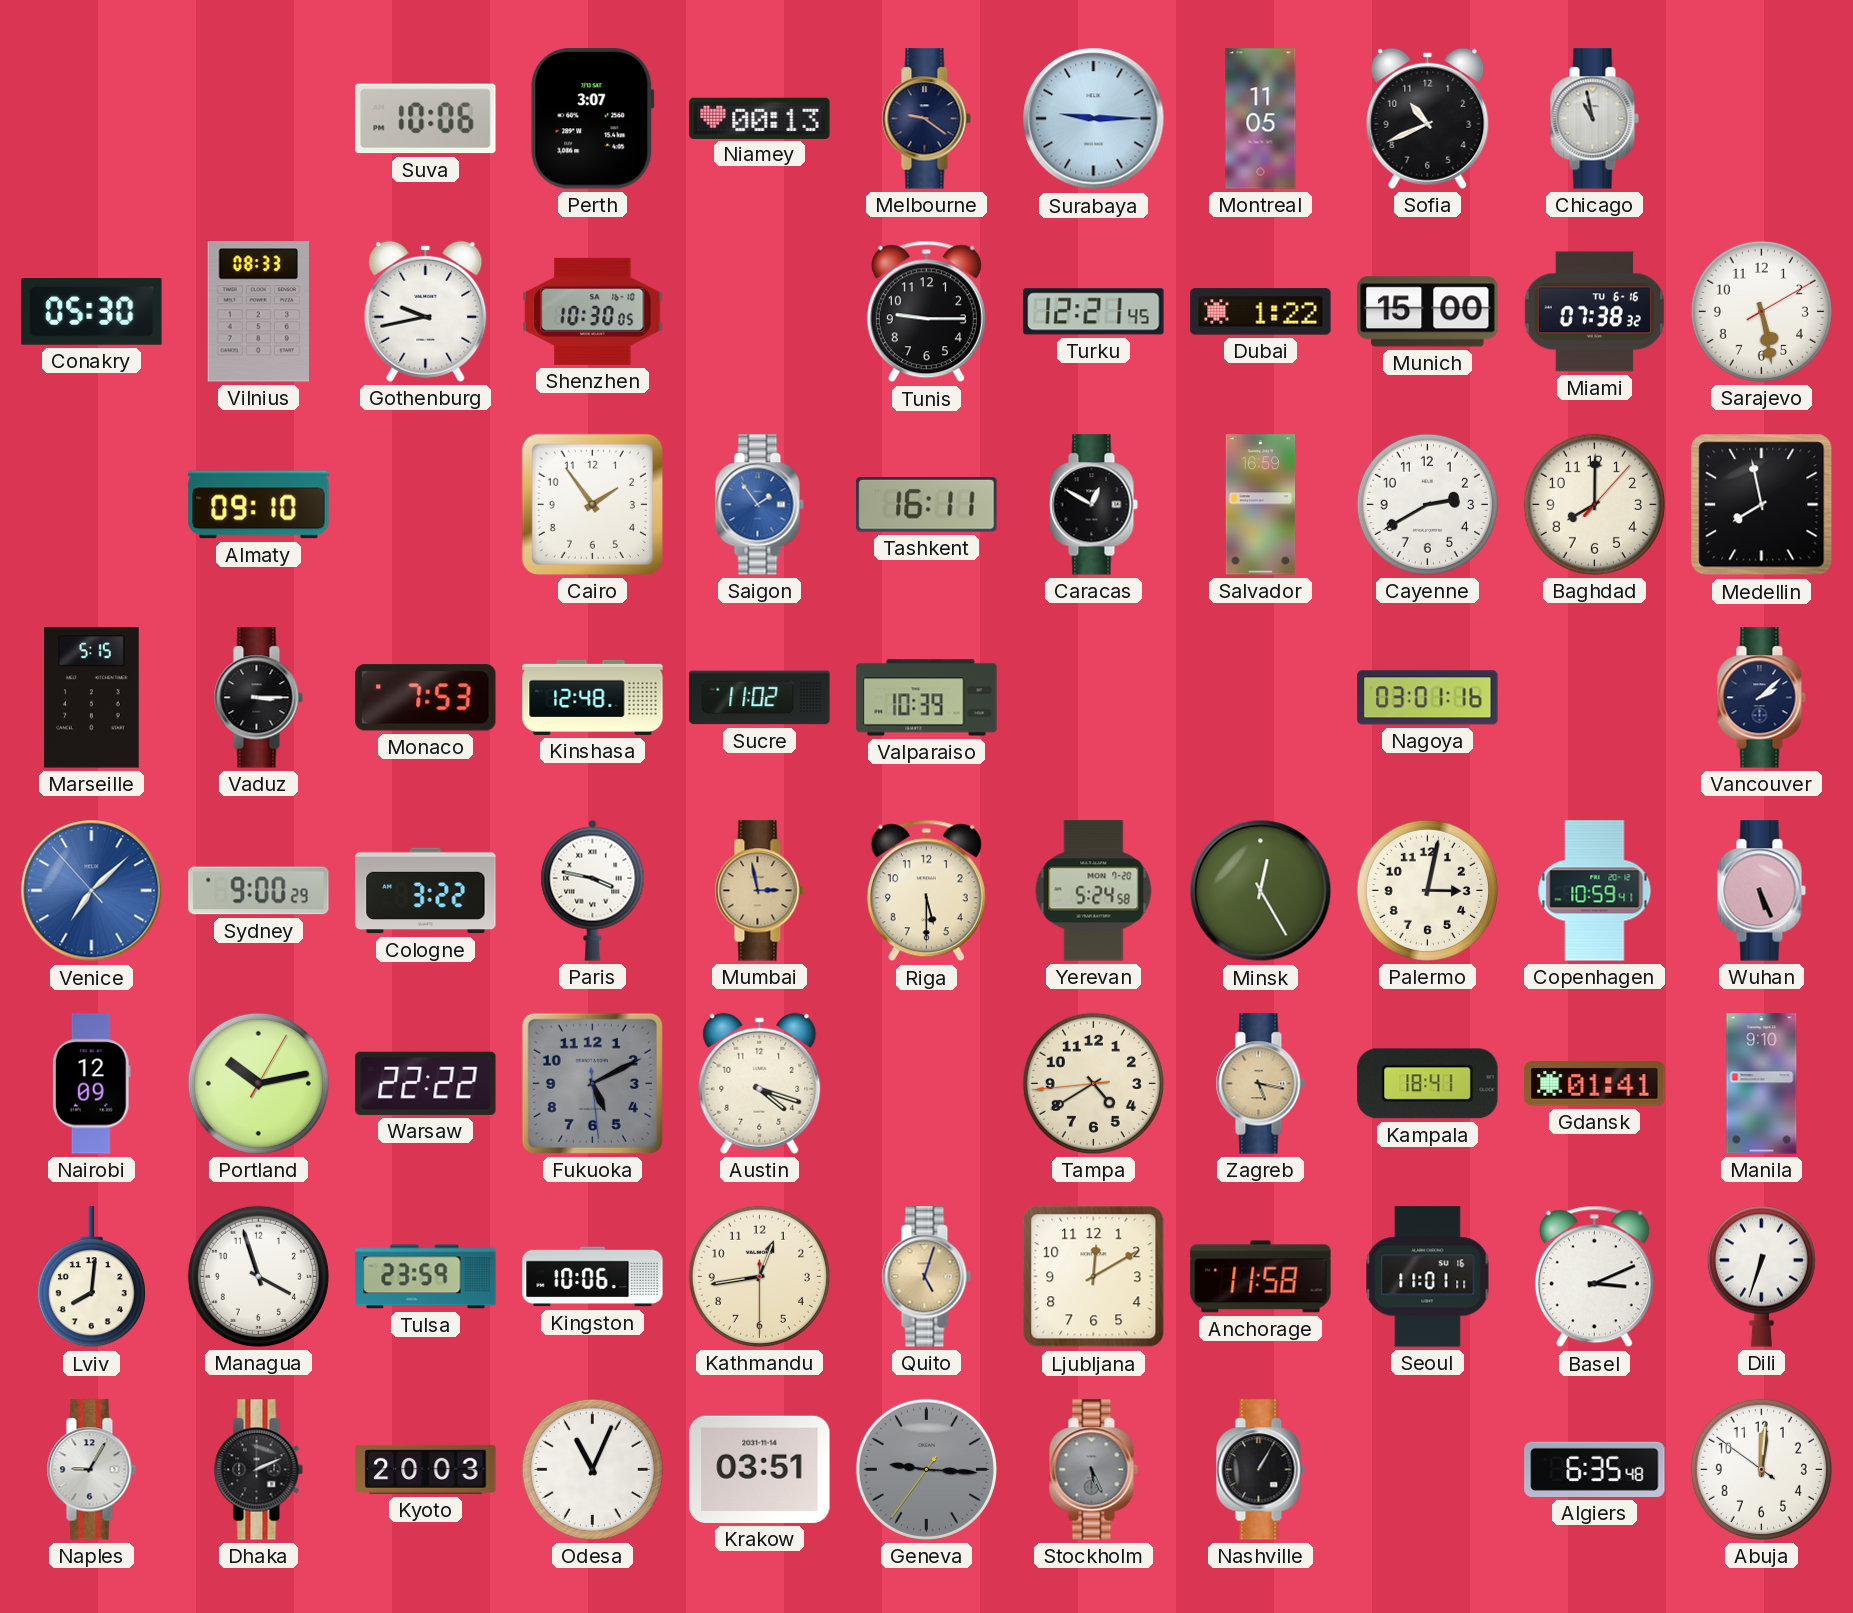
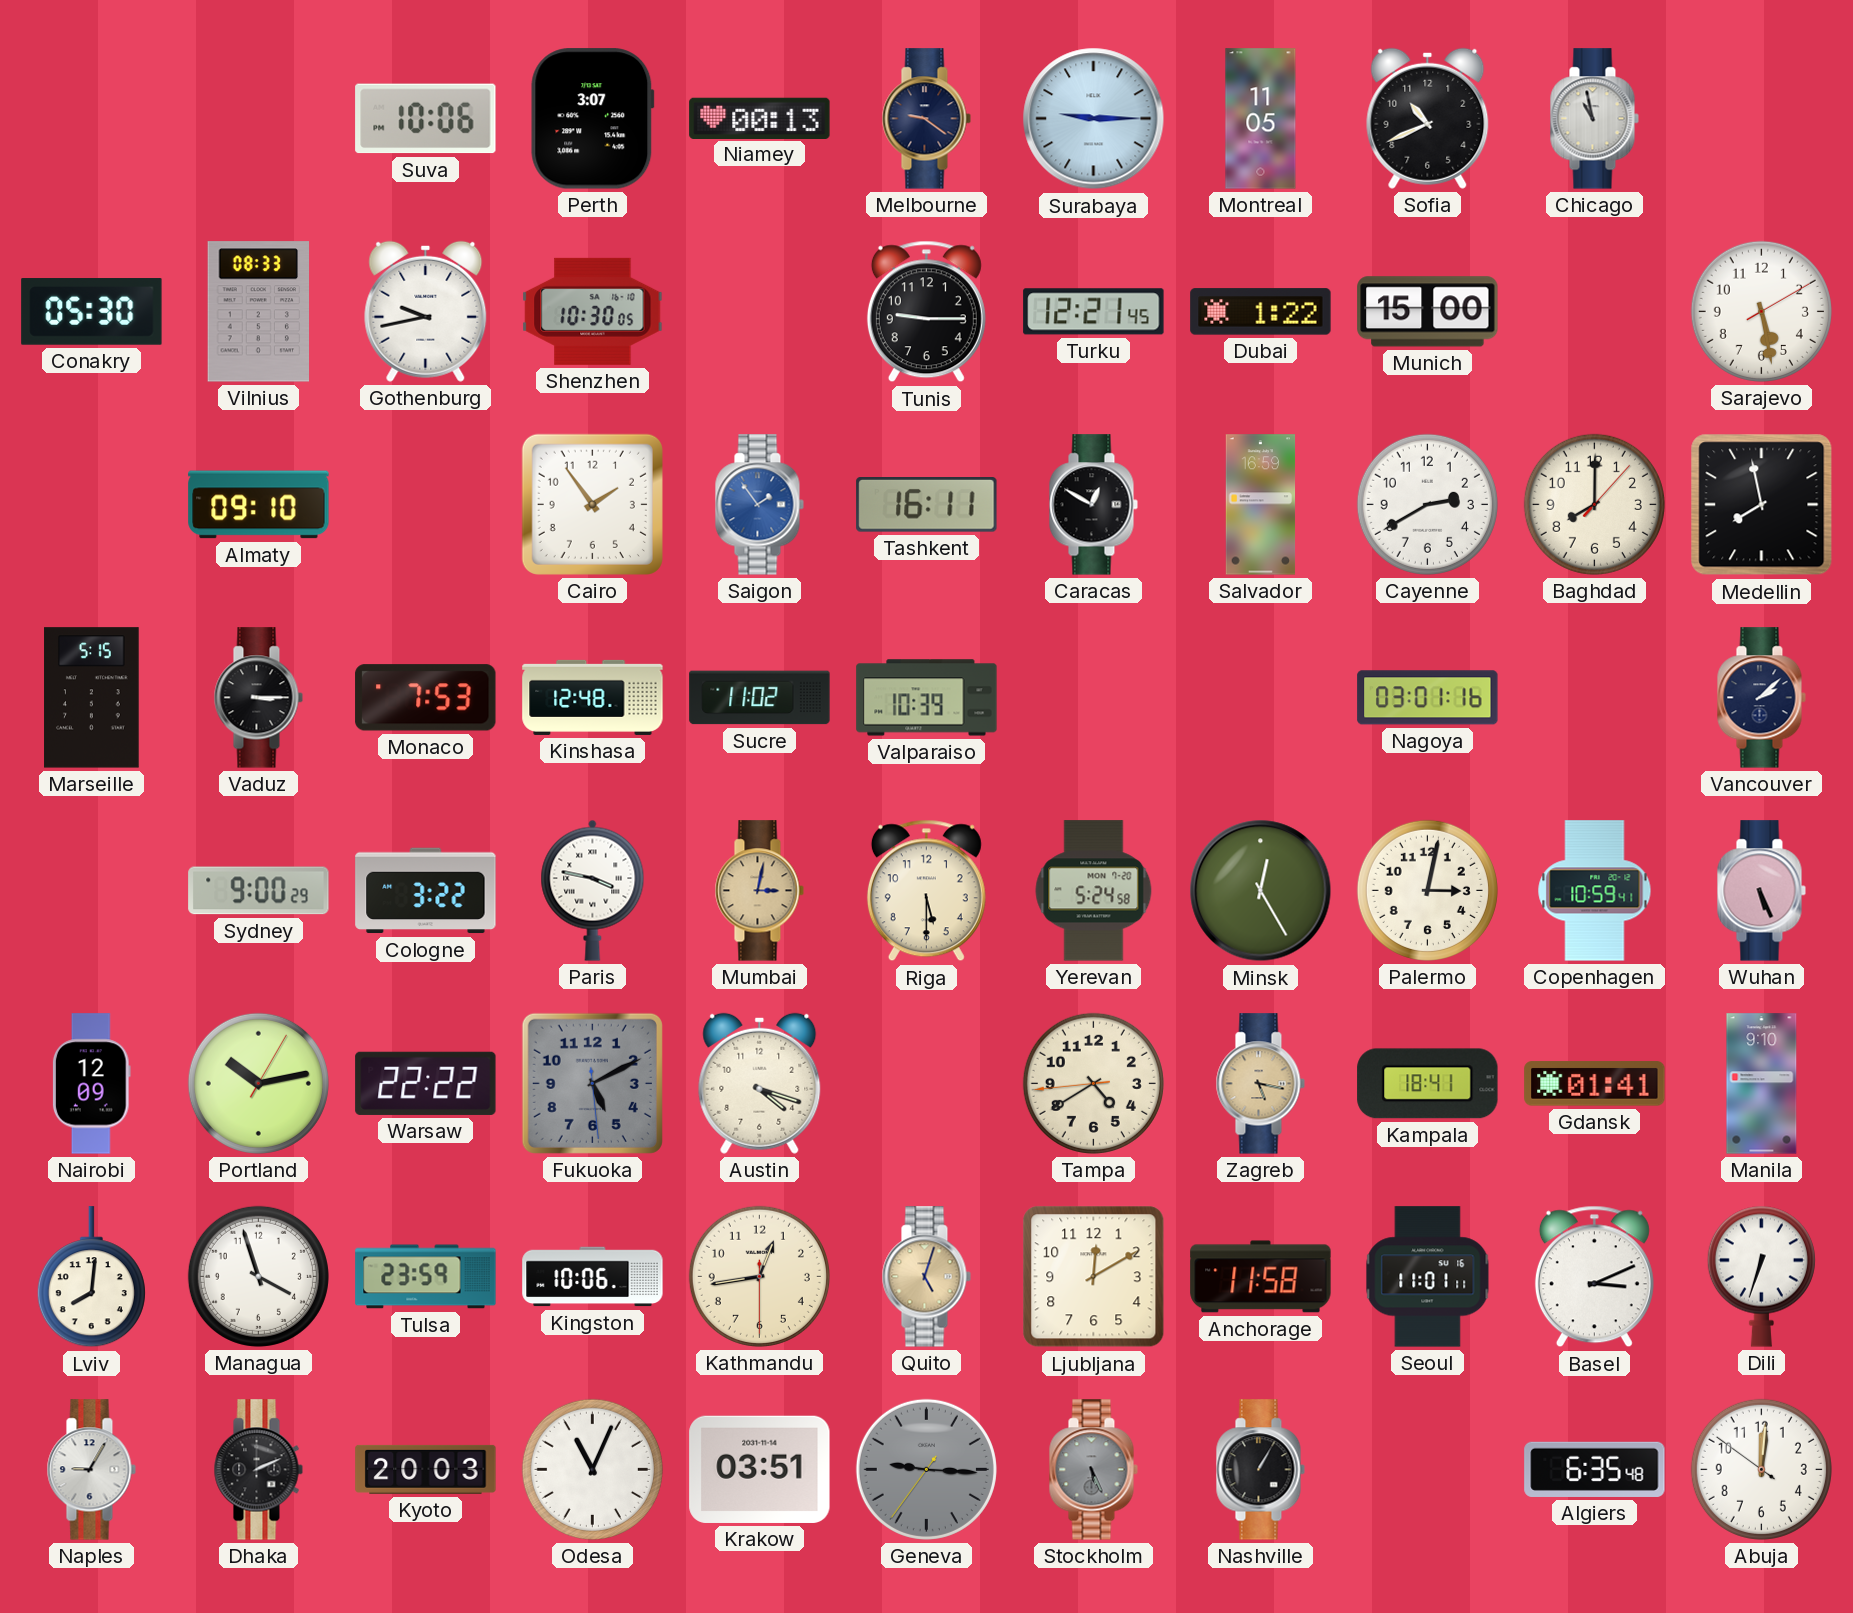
Miami: 07:38 -> none
Venice: 7:07 -> none
Mumbai: 2:58 -> 3:02
